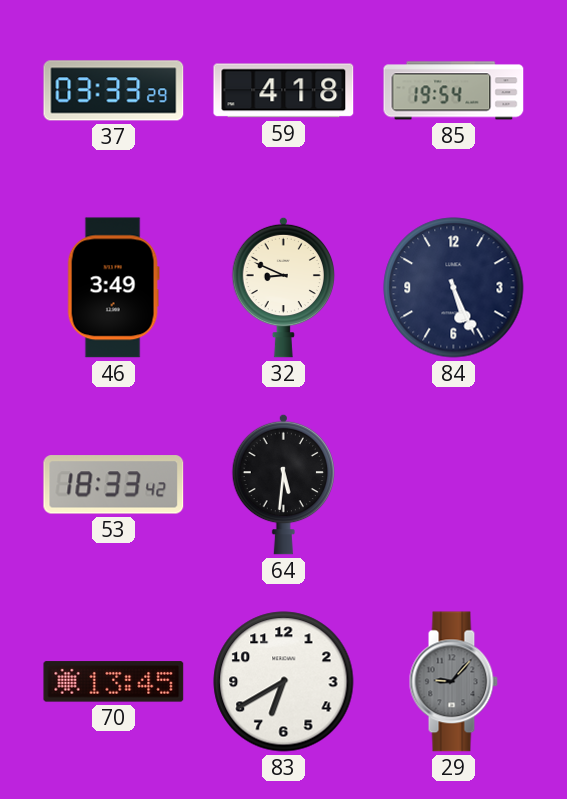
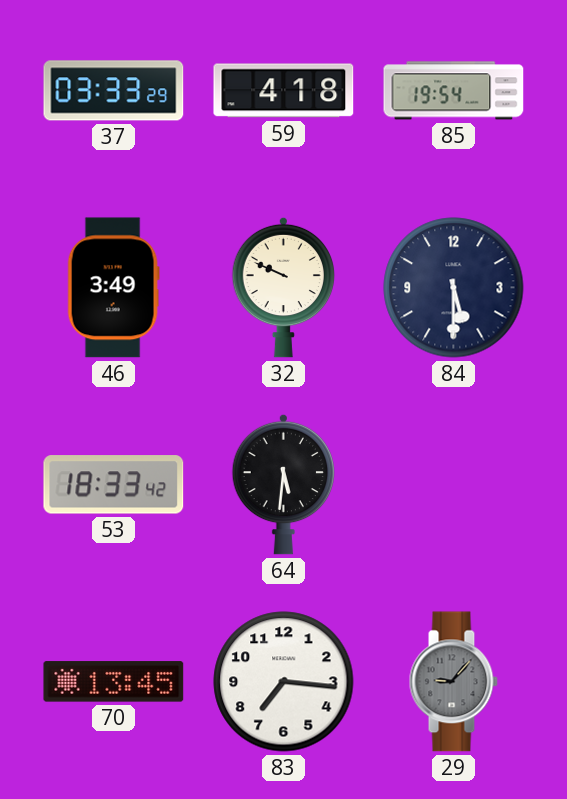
32: 8:49 -> 9:49
84: 5:26 -> 5:30
83: 6:40 -> 7:16
